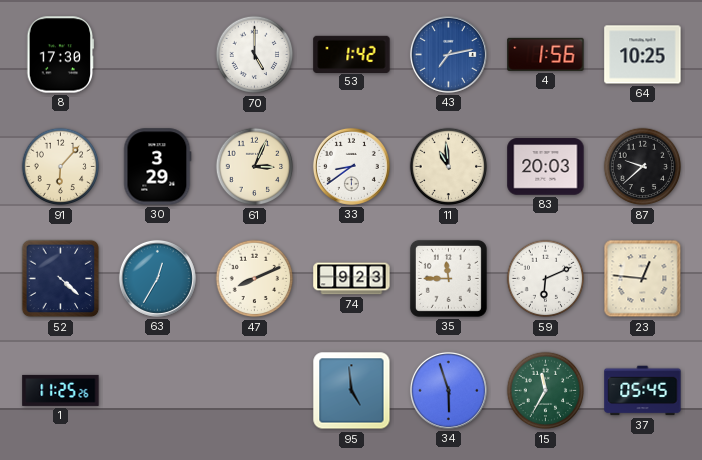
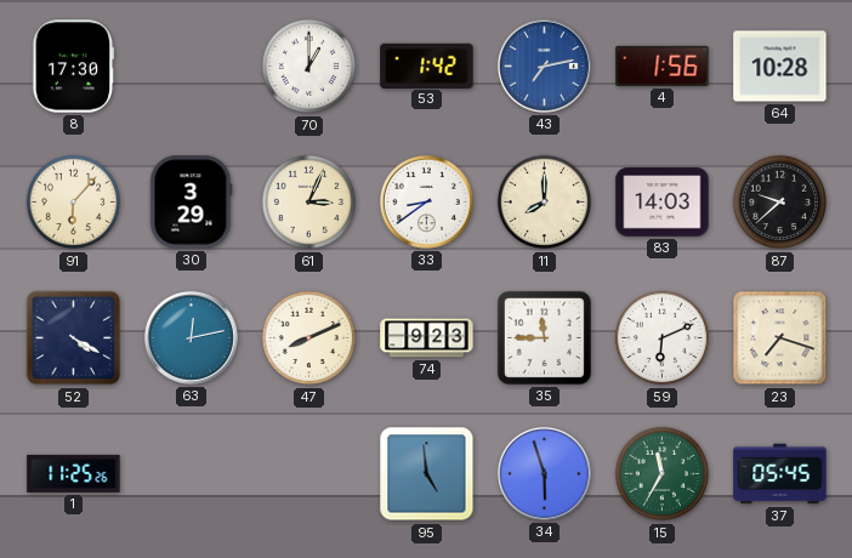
70: 5:00 -> 1:00
64: 10:25 -> 10:28
11: 10:59 -> 8:00
83: 20:03 -> 14:03
52: 4:22 -> 4:20
63: 12:35 -> 12:13
23: 12:46 -> 7:18
